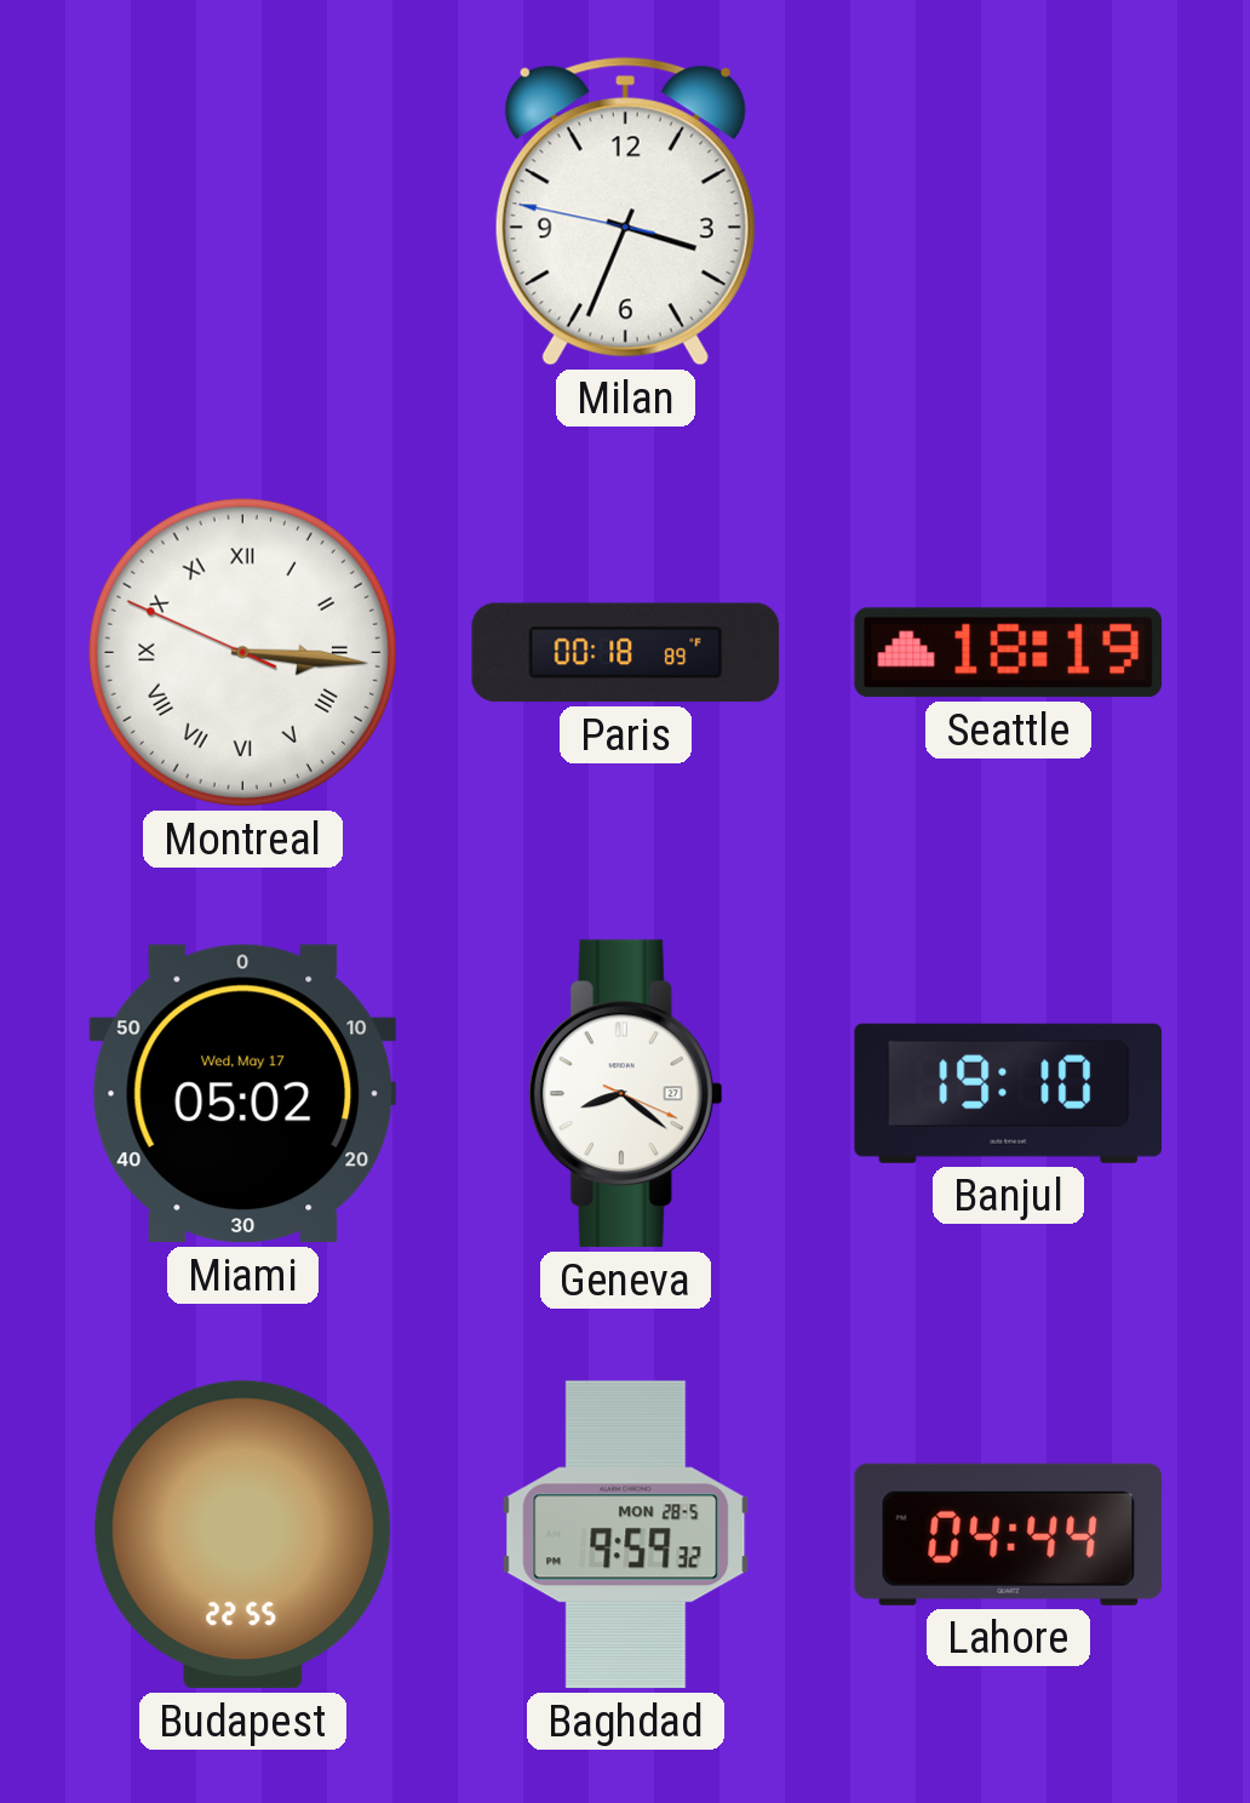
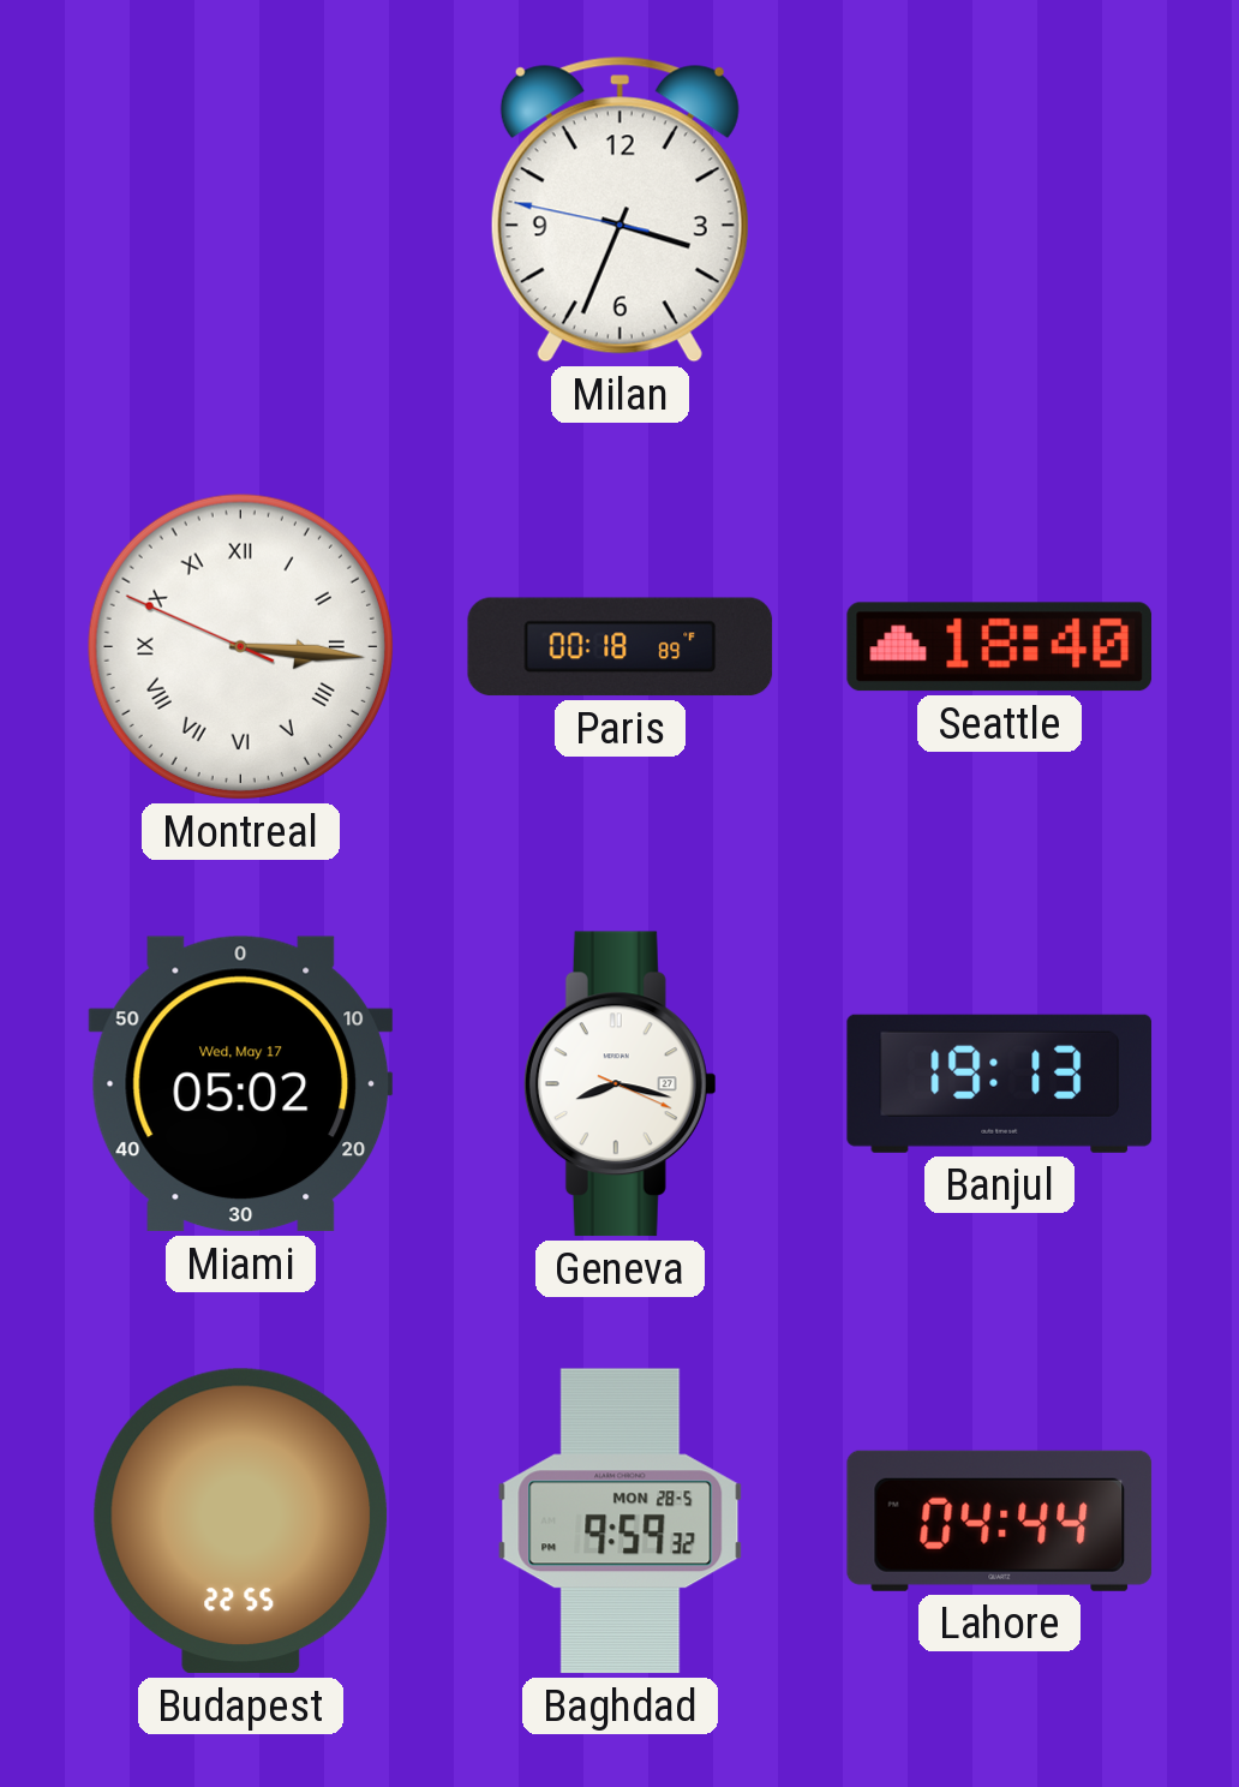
Seattle: 18:19 -> 18:40
Geneva: 8:21 -> 8:17
Banjul: 19:10 -> 19:13
